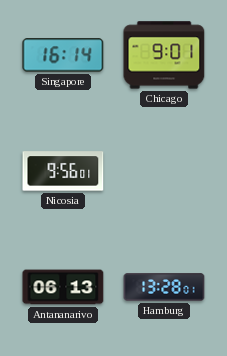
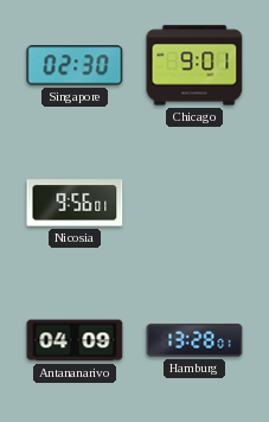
Singapore: 16:14 -> 02:30
Antananarivo: 06:13 -> 04:09
